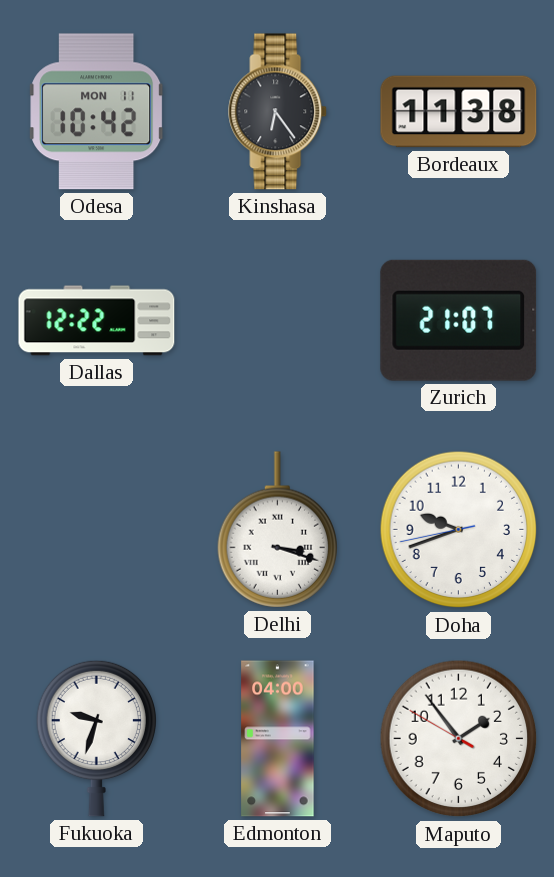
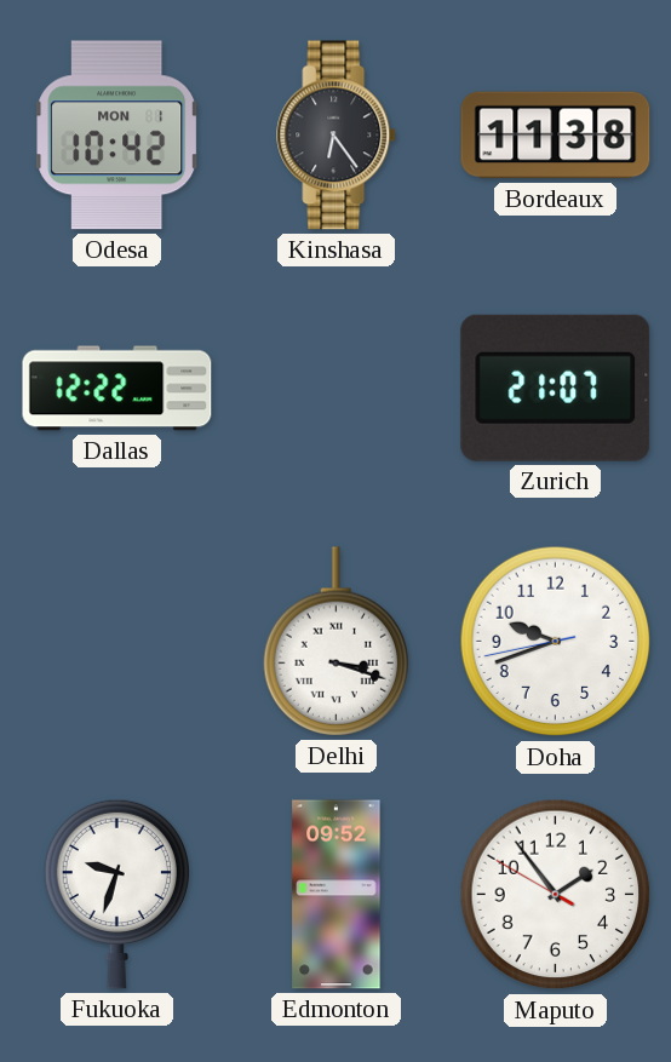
Odesa date: MON 11 -> MON 1
Edmonton: 04:00 -> 09:52
